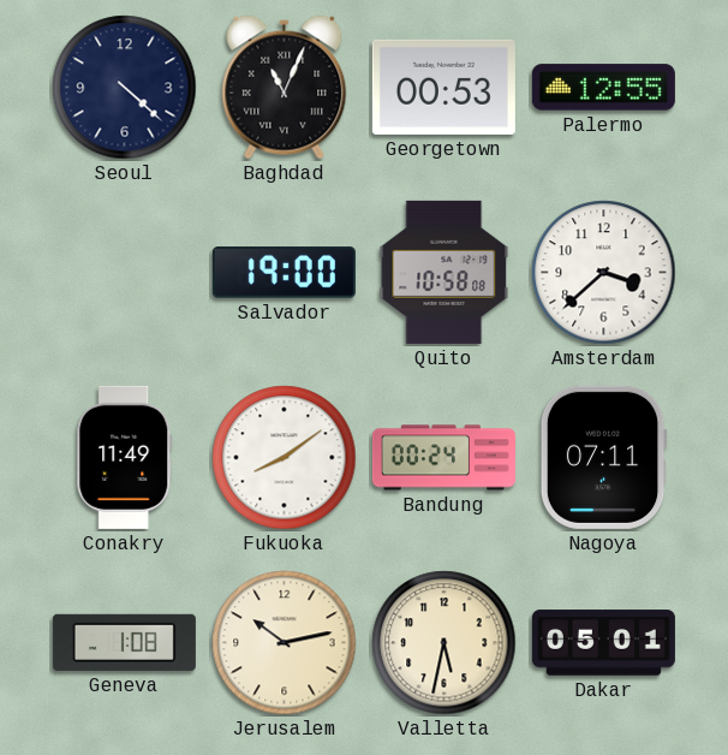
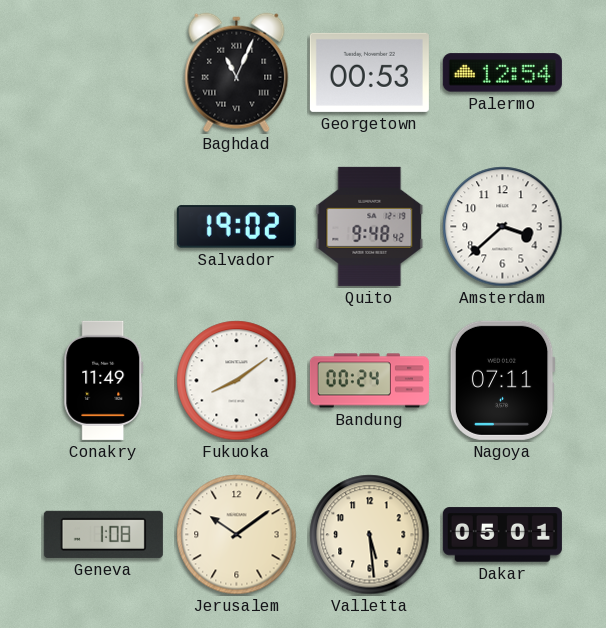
Seoul: 4:22 -> none
Palermo: 12:55 -> 12:54
Salvador: 19:00 -> 19:02
Quito: 10:58 -> 9:48
Jerusalem: 10:13 -> 10:09
Valletta: 5:32 -> 5:29
